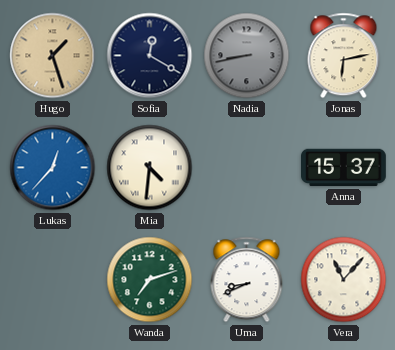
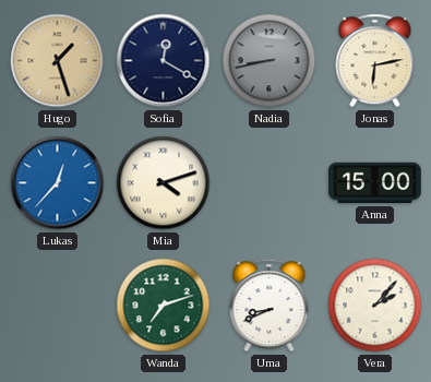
Mia: 4:31 -> 4:12
Anna: 15:37 -> 15:00
Vera: 11:07 -> 2:07
